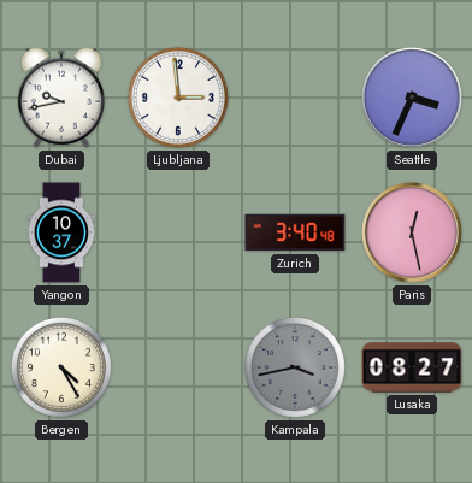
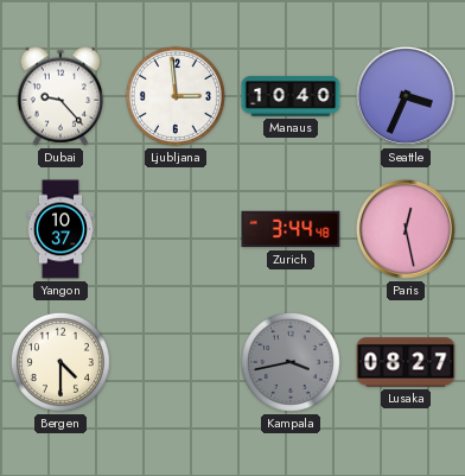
Dubai: 9:43 -> 9:23
Manaus: none -> 10:40
Zurich: 3:40 -> 3:44
Bergen: 4:25 -> 4:30
